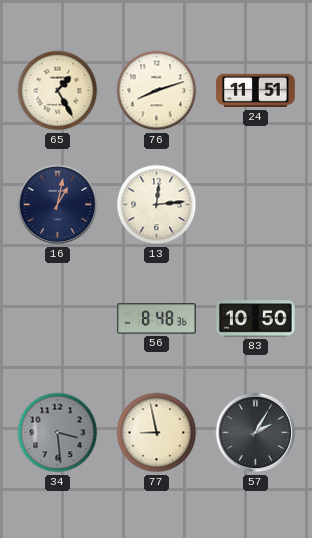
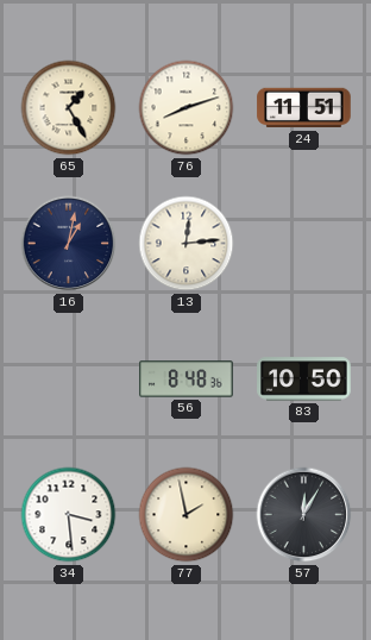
34 dial: grey -> white
77: 8:58 -> 1:58
57: 2:05 -> 12:05
